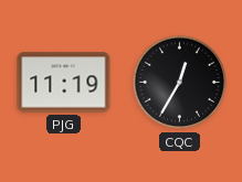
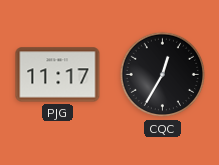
PJG: 11:19 -> 11:17
